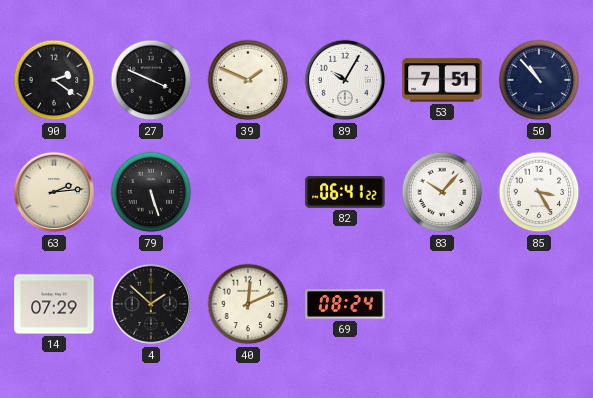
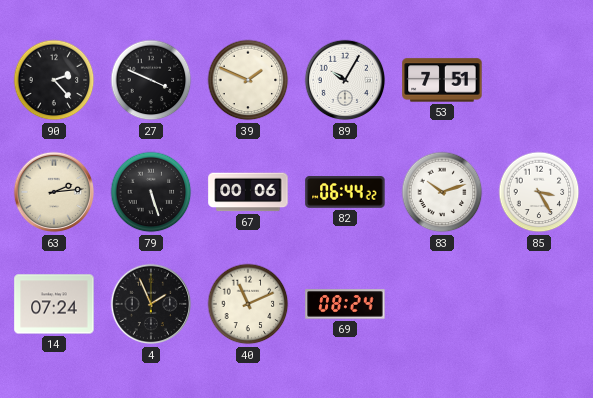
90: 2:21 -> 2:23
50: 10:53 -> none
67: none -> 00:06
82: 06:41 -> 06:44
83: 10:07 -> 10:12
14: 07:29 -> 07:24
4: 1:52 -> 1:56
40: 12:11 -> 11:11
